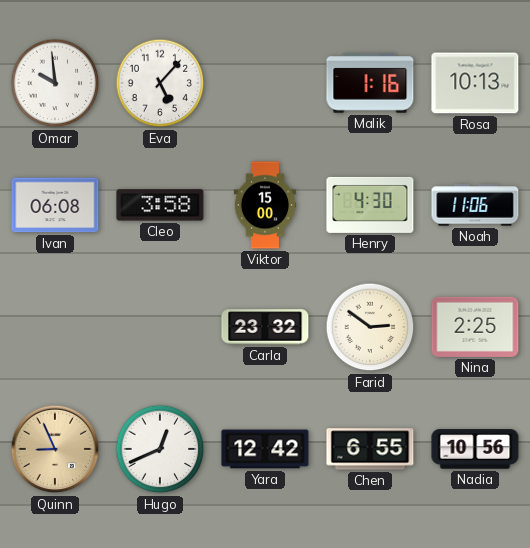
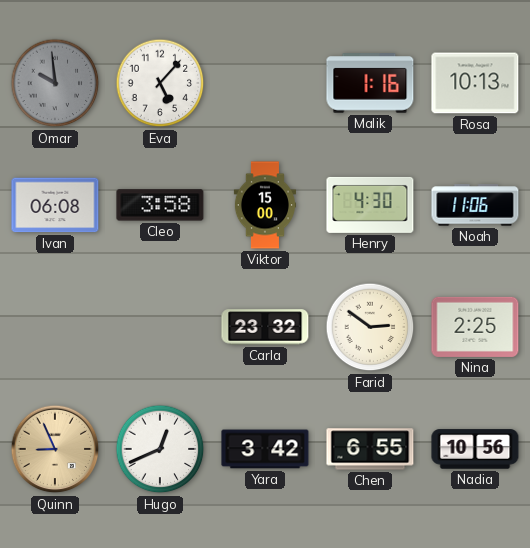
Omar dial: white -> grey
Yara: 12:42 -> 3:42
